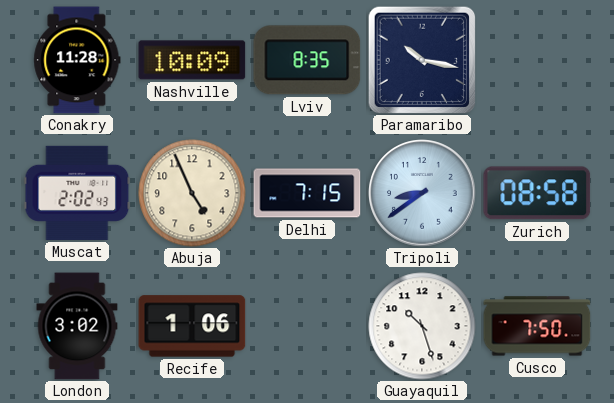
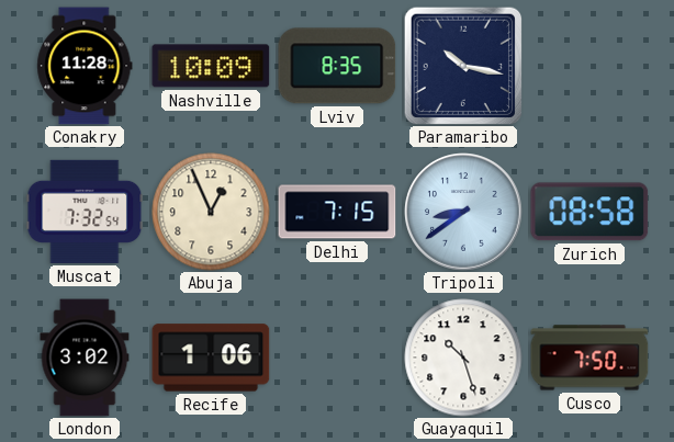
Muscat: 2:02 -> 7:32
Abuja: 4:56 -> 12:56
